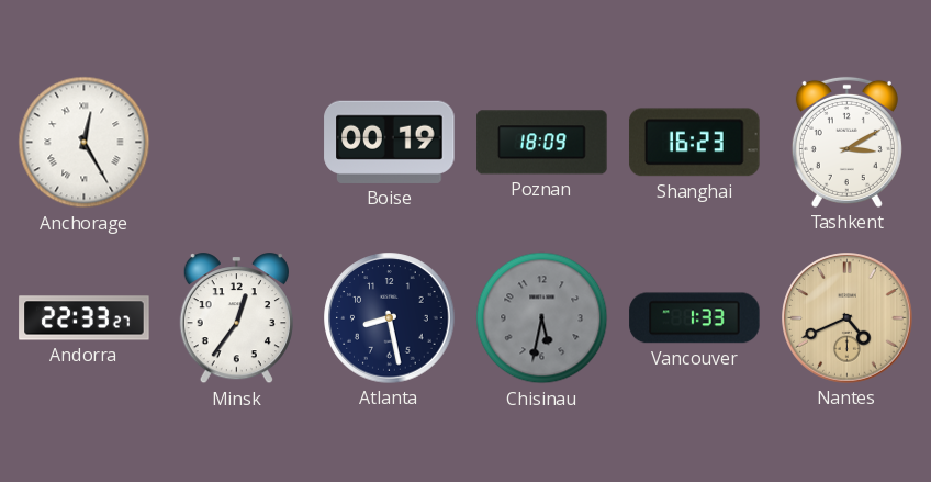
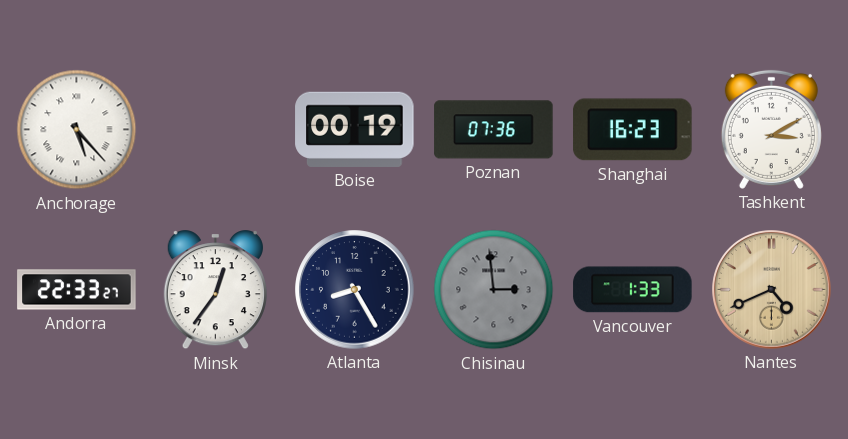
Anchorage: 12:25 -> 5:23
Poznan: 18:09 -> 07:36
Atlanta: 8:28 -> 8:25
Chisinau: 5:32 -> 2:59
